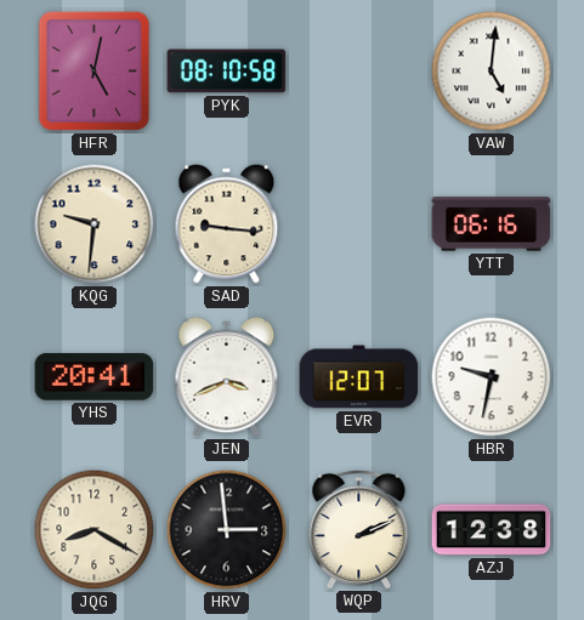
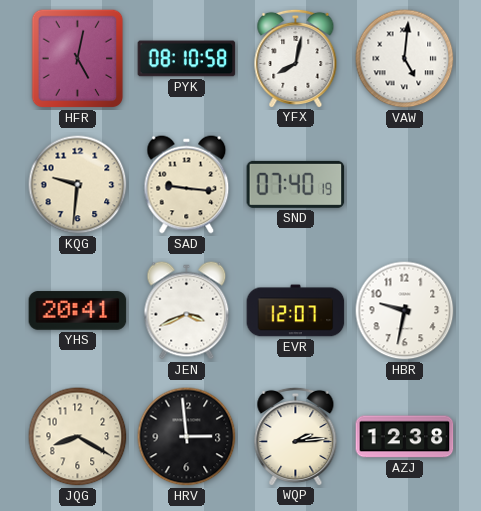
YFX: none -> 8:02
SND: none -> 07:40
YTT: 06:16 -> none
WQP: 2:11 -> 2:14
